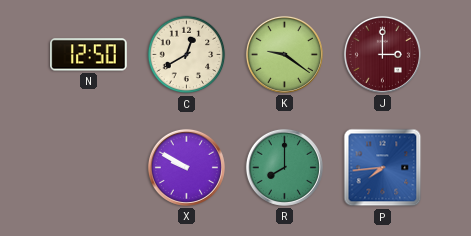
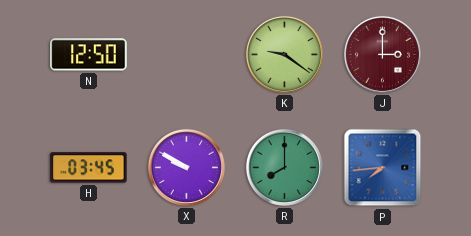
C: 12:40 -> none
H: none -> 03:45
